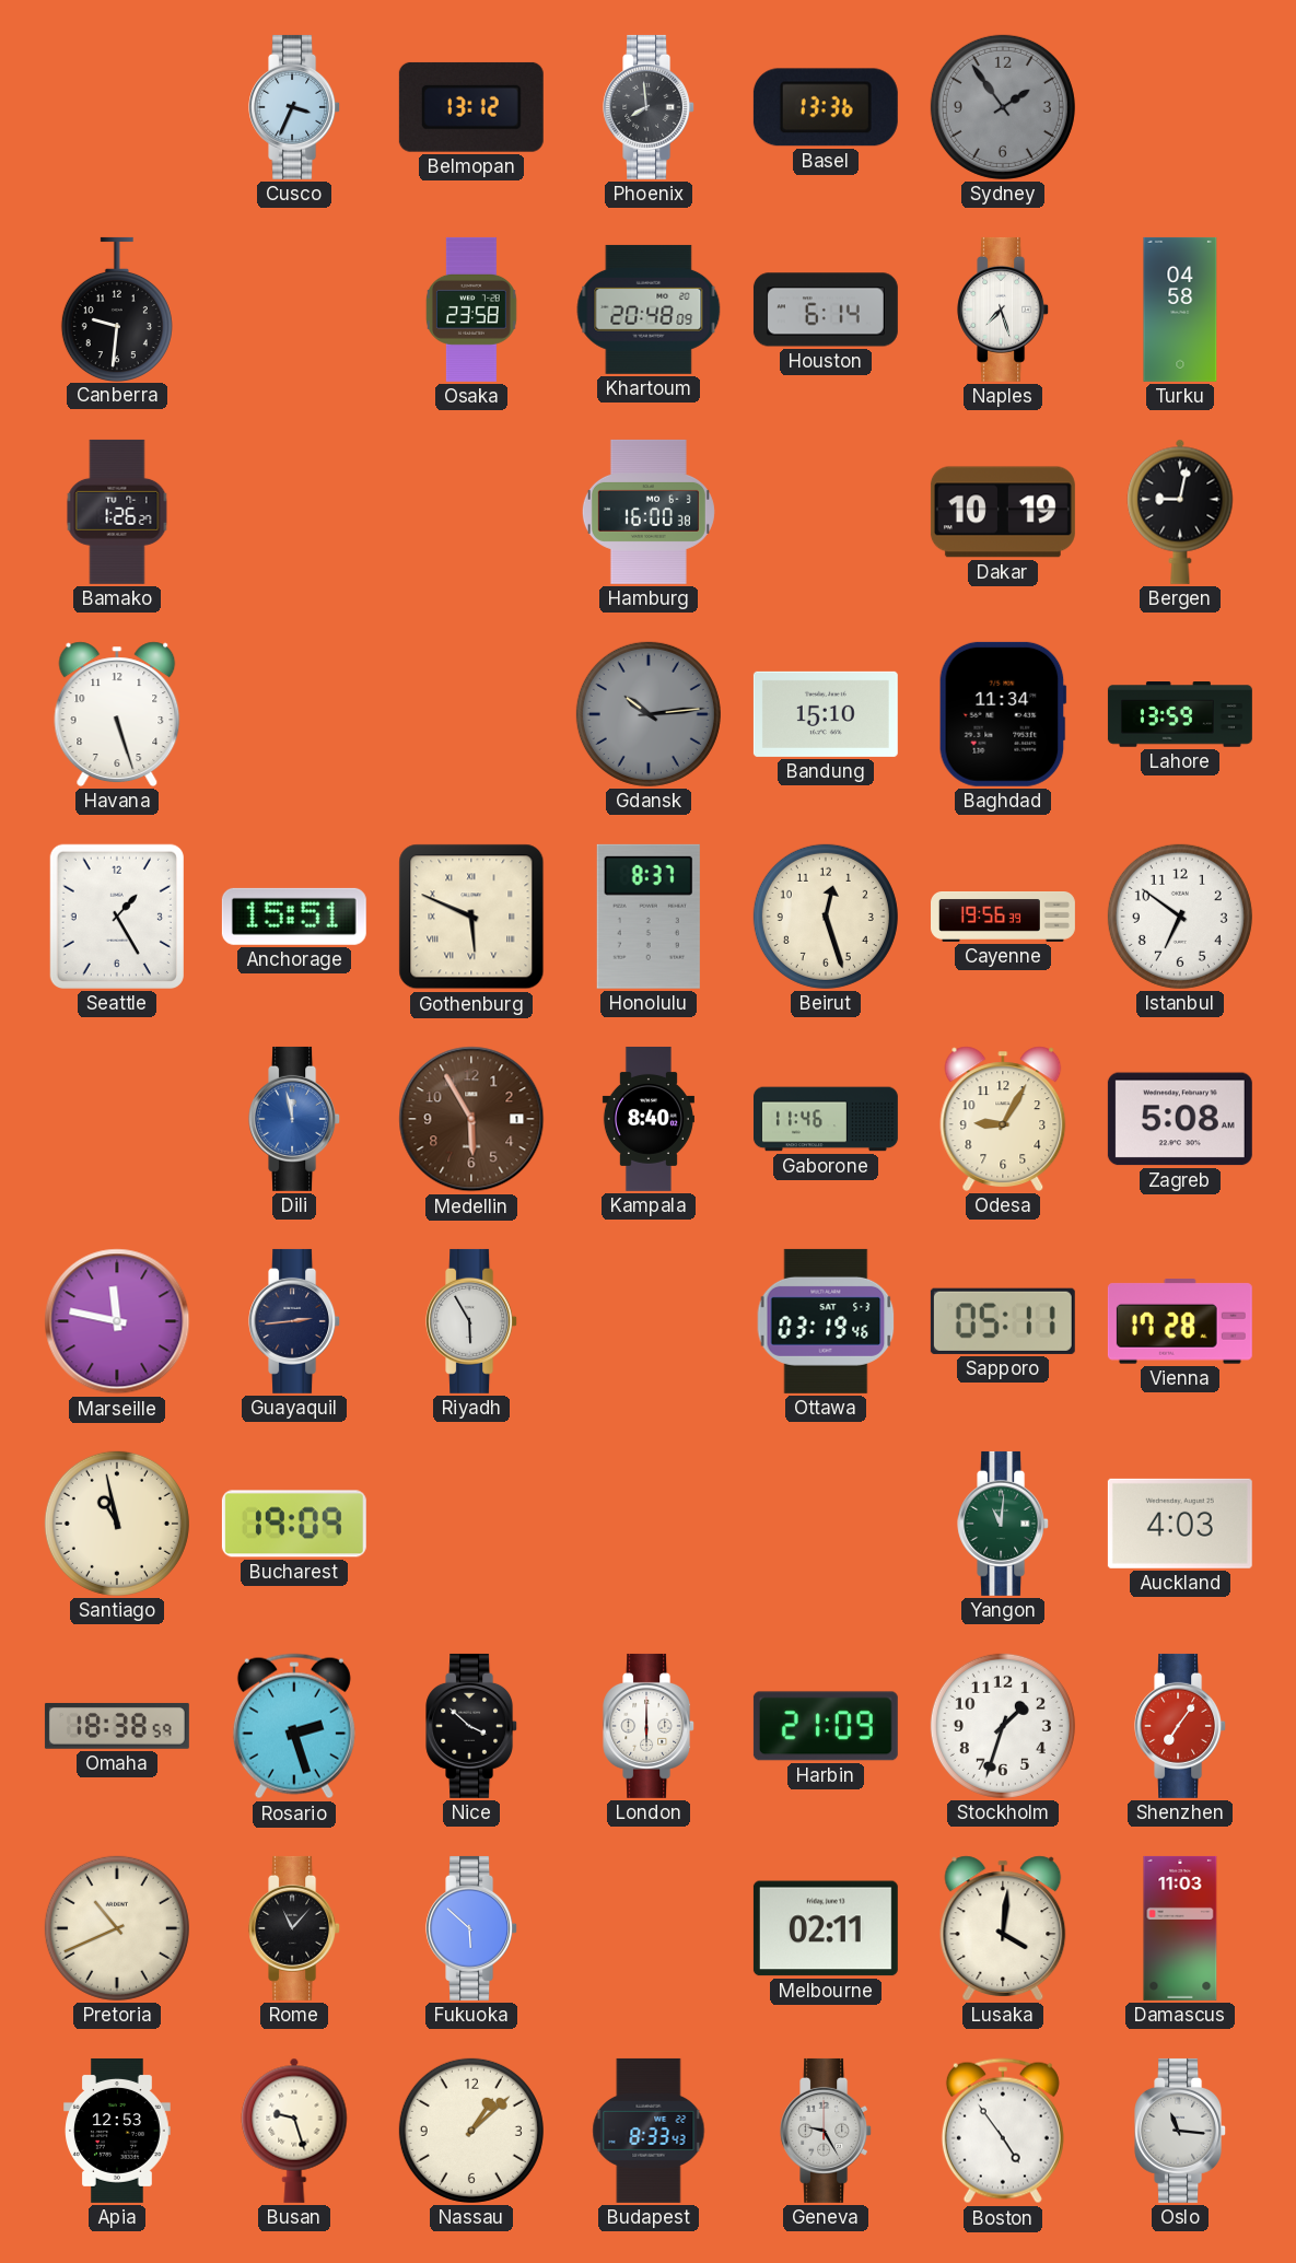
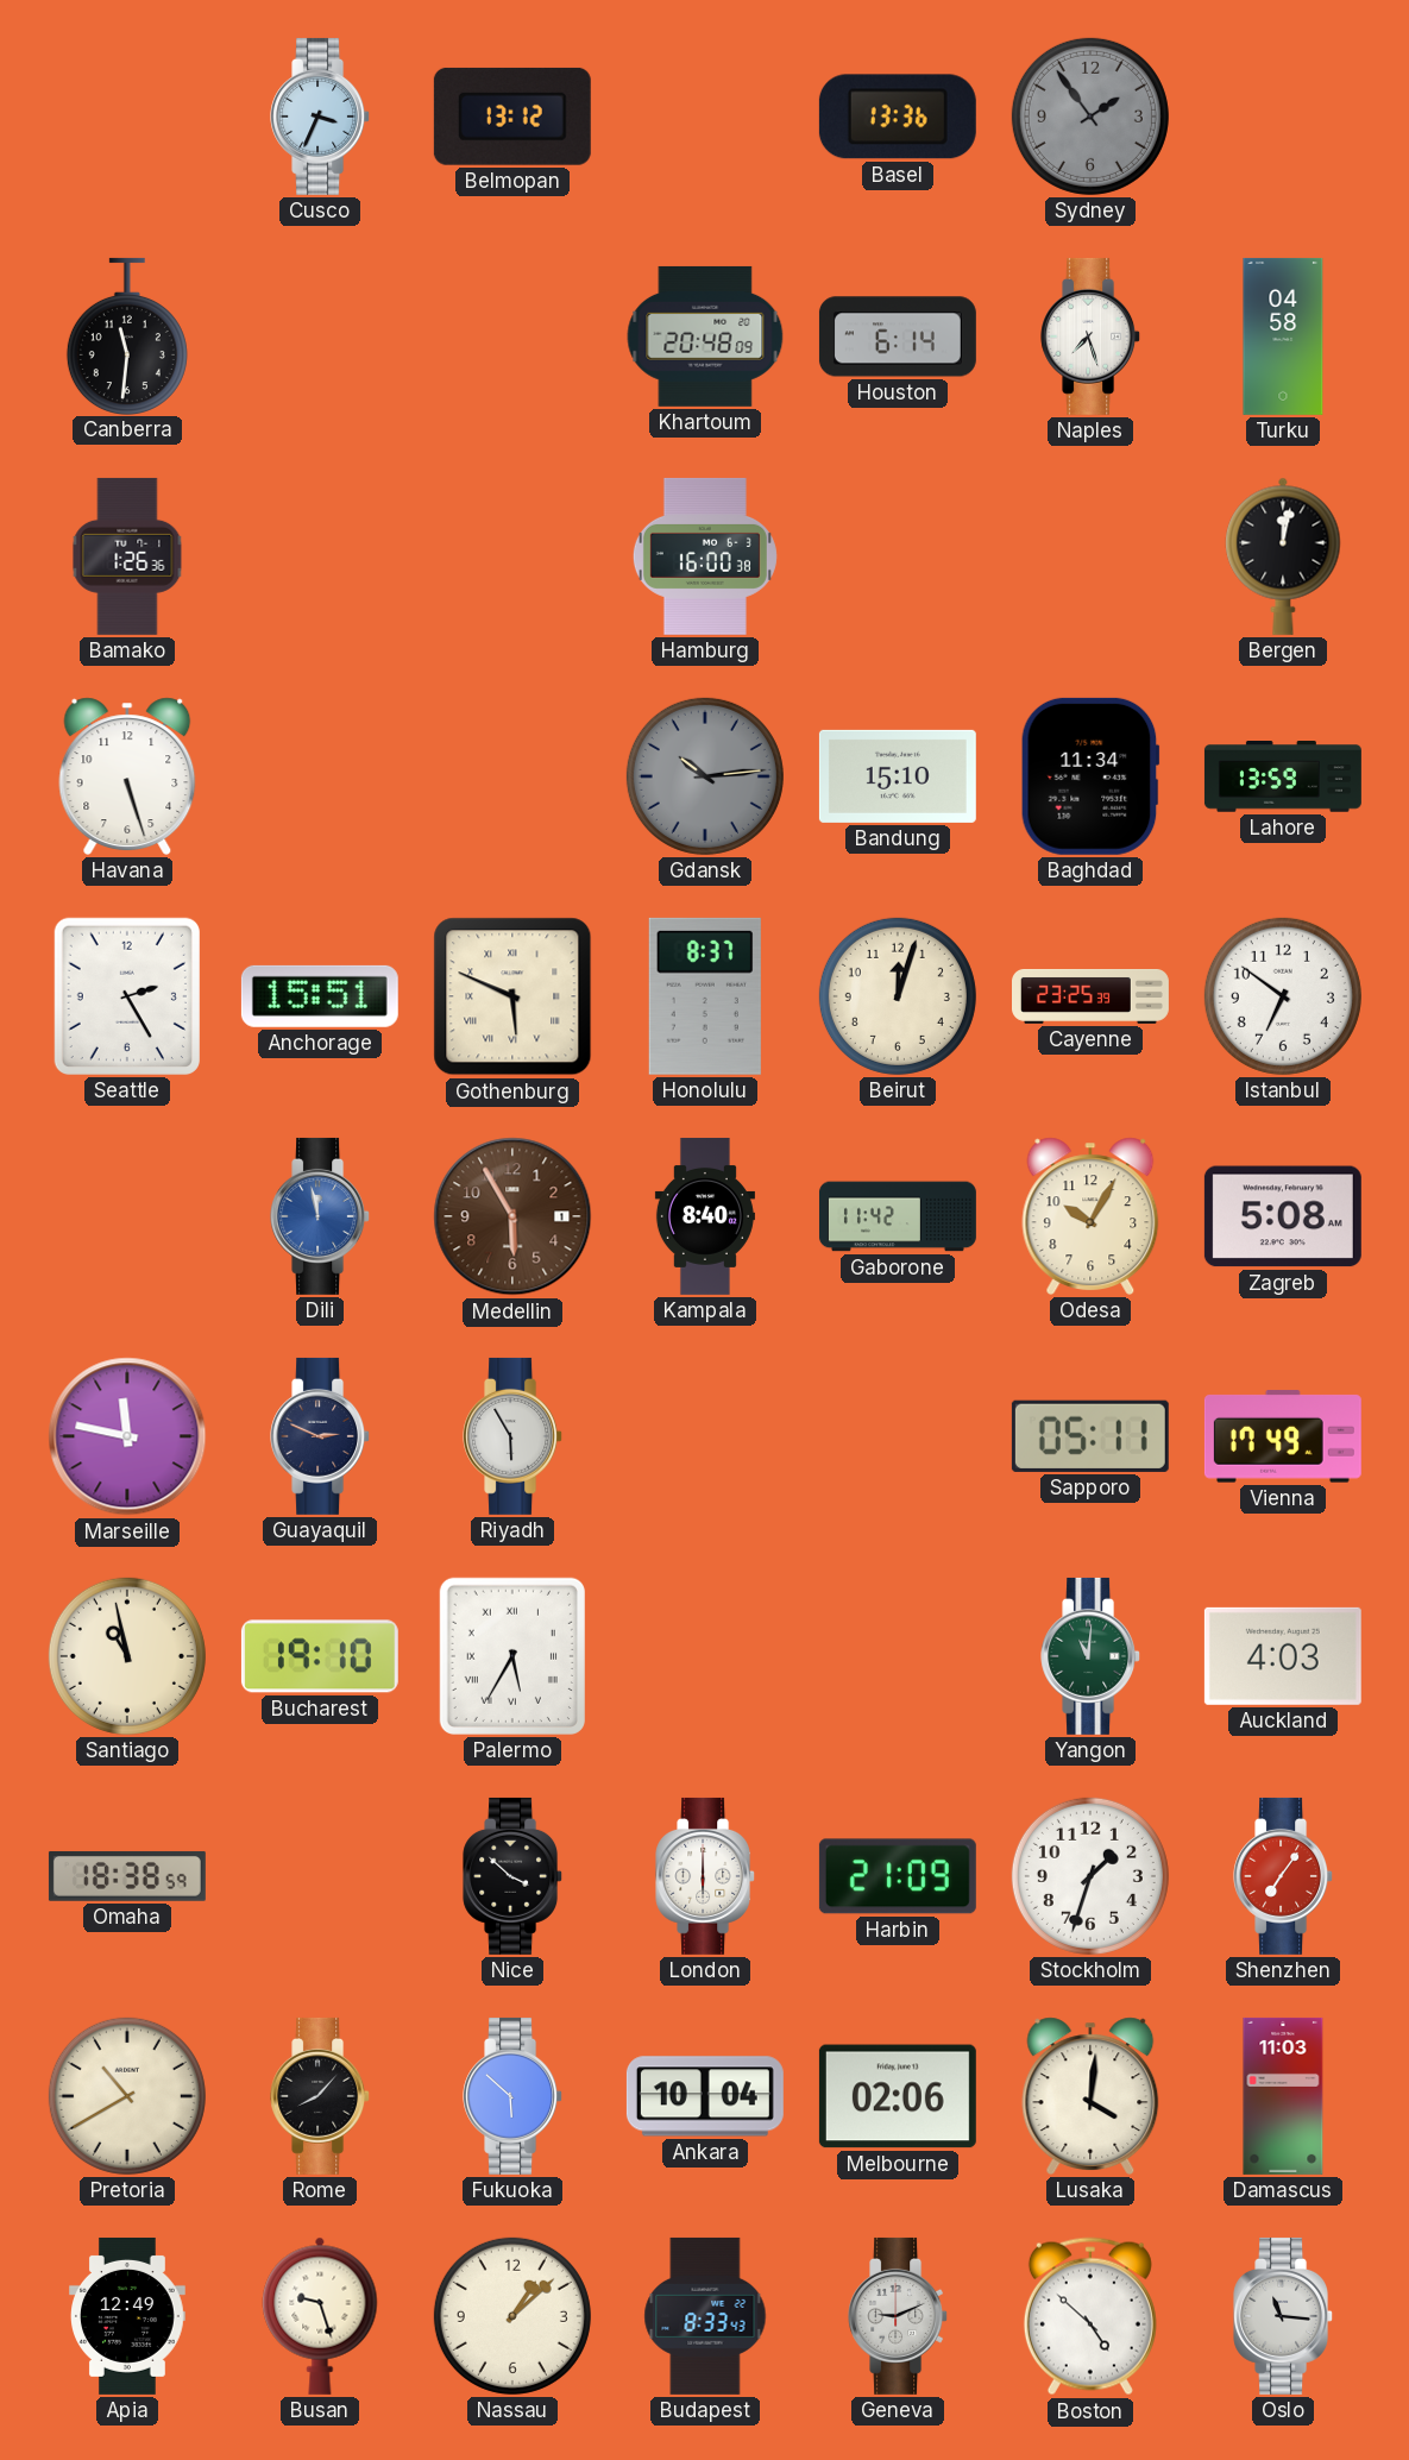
Phoenix: 7:59 -> none
Canberra: 9:31 -> 11:31
Osaka: 23:58 -> none
Bamako: 1:26:27 -> 1:26:36
Dakar: 10:19 -> none
Bergen: 9:02 -> 12:02
Seattle: 1:25 -> 2:25
Beirut: 12:27 -> 12:03
Cayenne: 19:56 -> 23:25
Gaborone: 11:46 -> 11:42
Odesa: 9:05 -> 10:05
Guayaquil: 2:44 -> 2:49
Ottawa: 03:19 -> none
Vienna: 17:28 -> 17:49
Bucharest: 19:09 -> 19:10
Palermo: none -> 5:35
Rosario: 2:27 -> none
Pretoria: 10:41 -> 10:40
Rome: 11:07 -> 8:07
Ankara: none -> 10:04
Melbourne: 02:11 -> 02:06
Apia: 12:53 -> 12:49
Geneva: 9:25 -> 9:11
Boston: 4:54 -> 4:52
